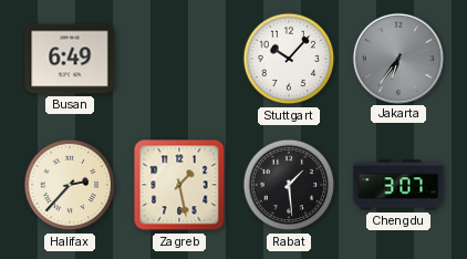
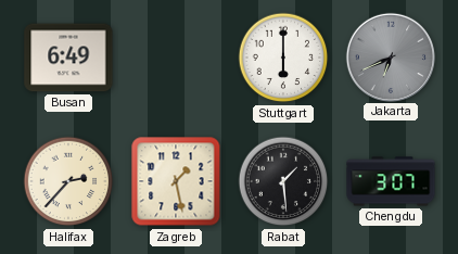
Stuttgart: 10:07 -> 6:00
Jakarta: 6:36 -> 6:41
